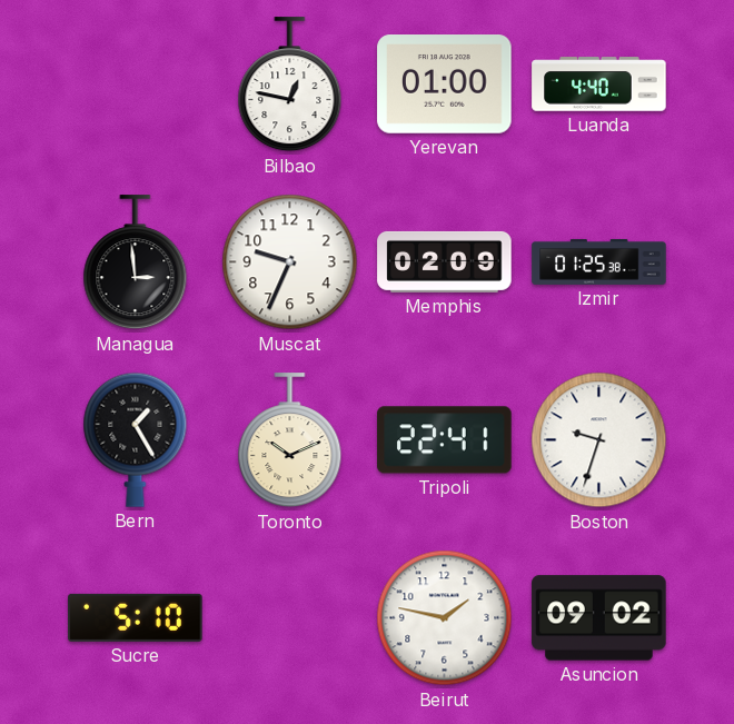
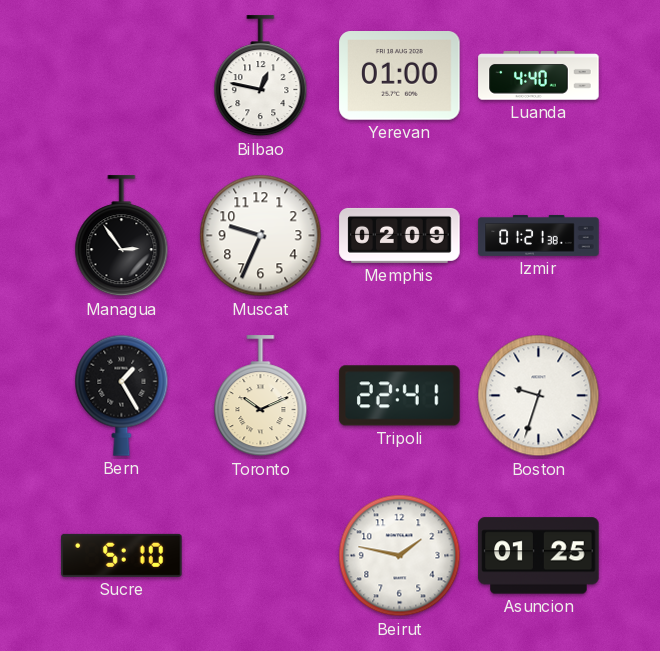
Managua: 2:59 -> 2:54
Izmir: 01:25 -> 01:21
Asuncion: 09:02 -> 01:25
